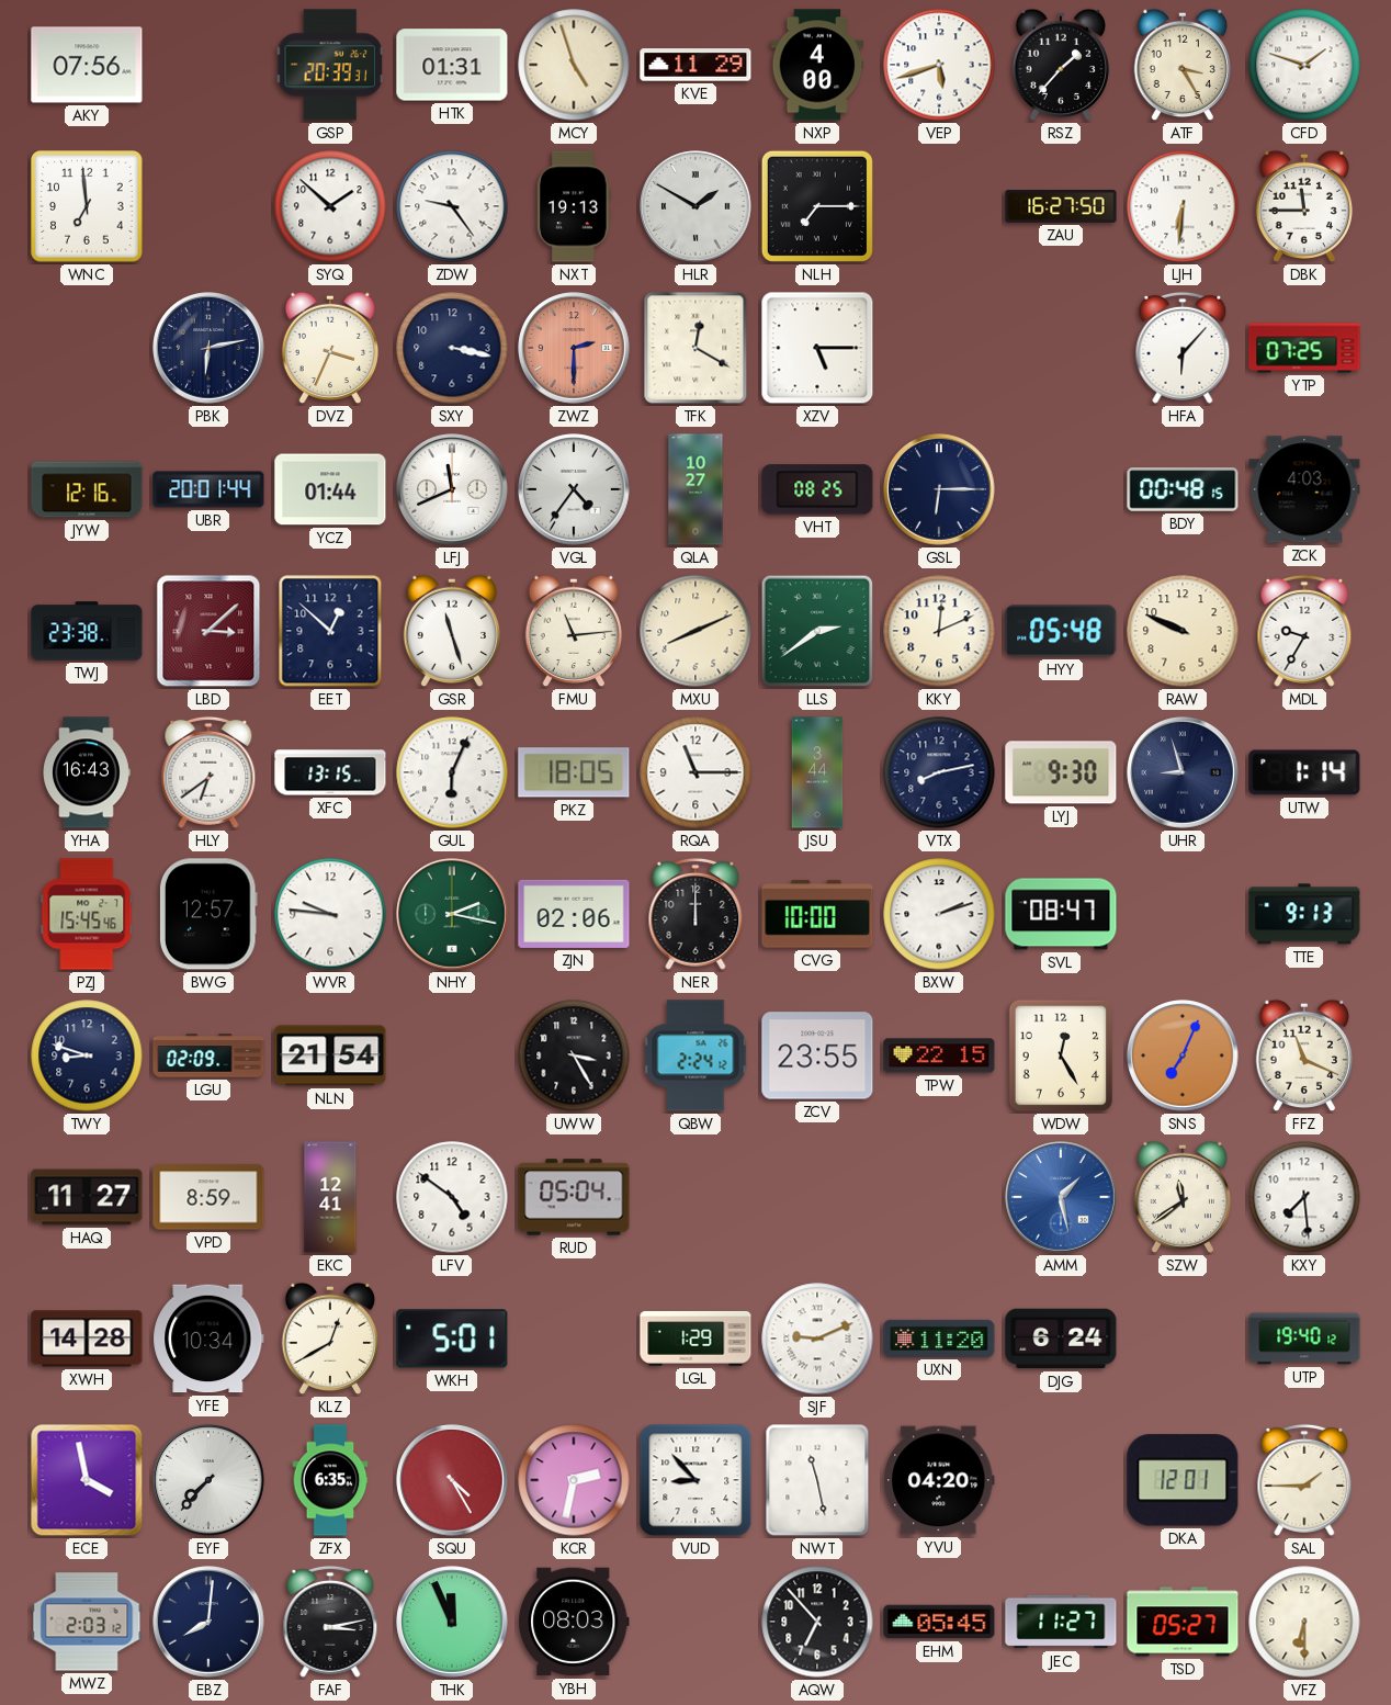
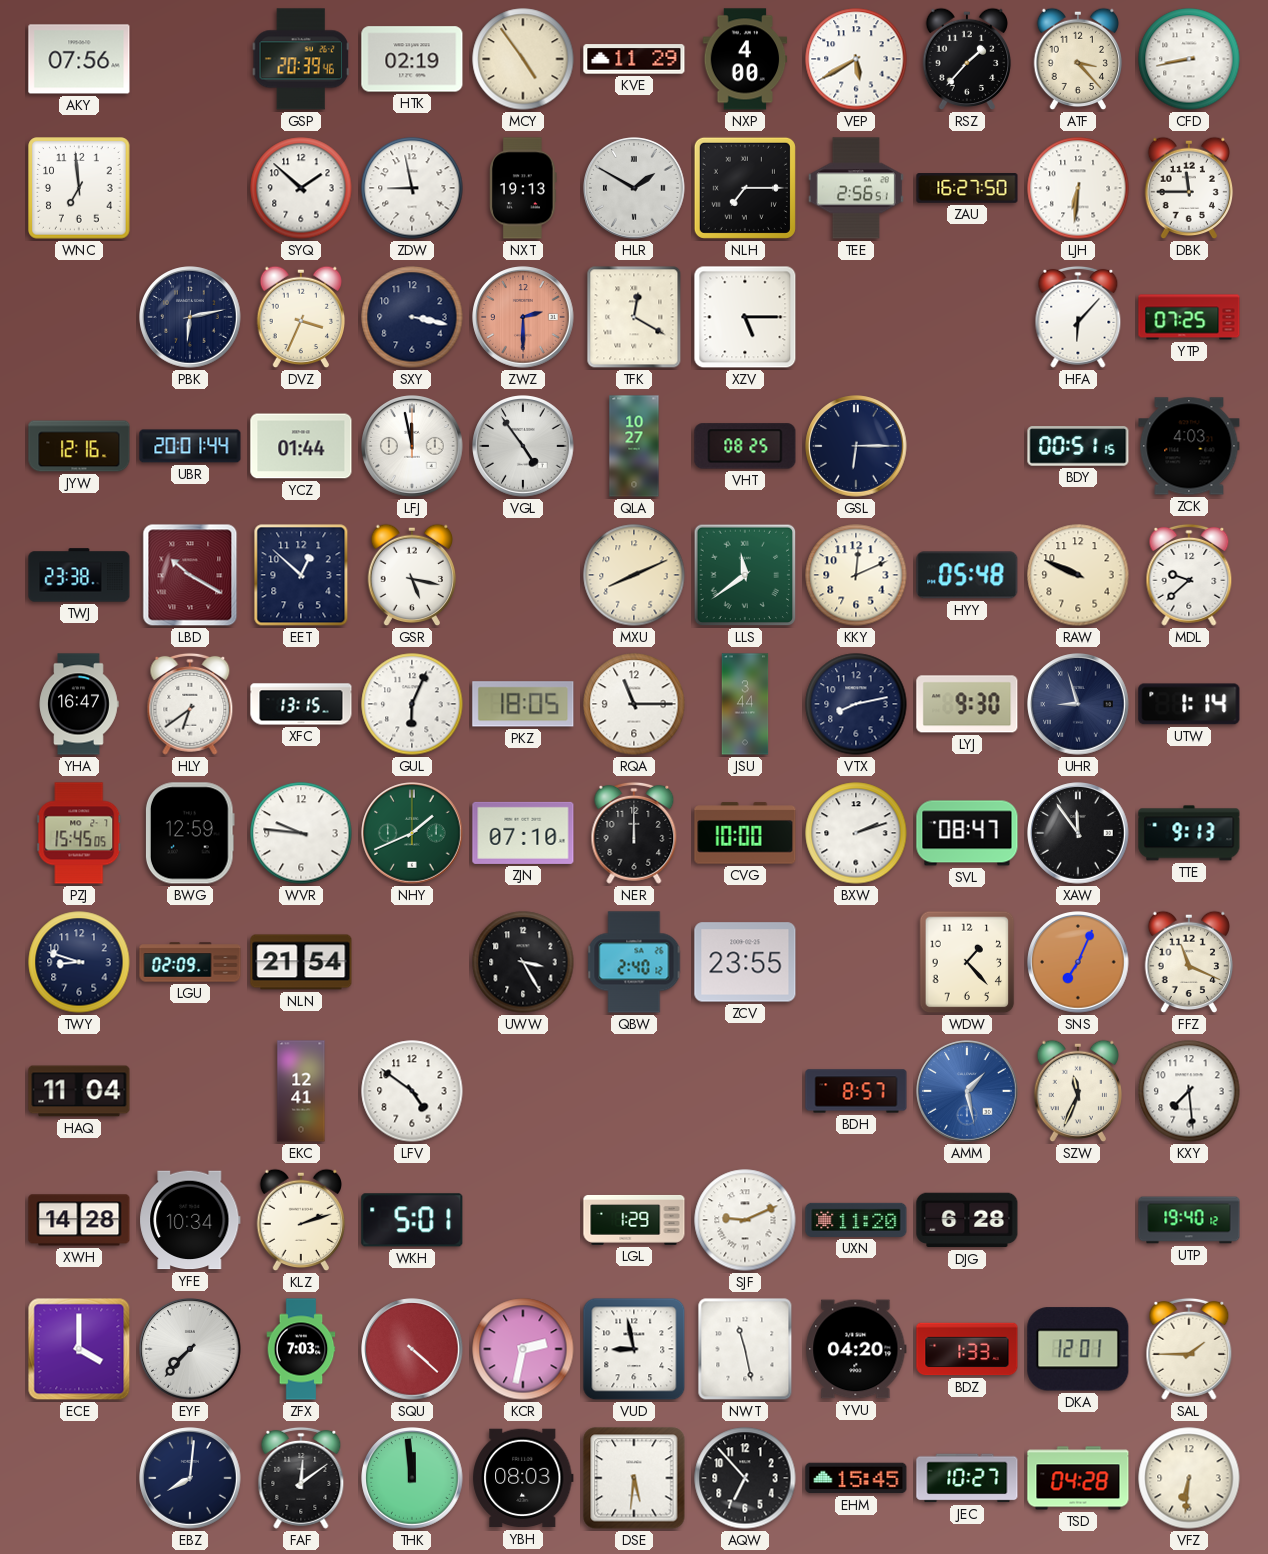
GSP: 20:39:31 -> 20:39:46
HTK: 01:31 -> 02:19
MCY: 4:57 -> 4:54
VEP: 5:42 -> 5:40
ATF: 3:25 -> 3:23
CFD: 1:48 -> 8:43
ZDW: 9:24 -> 8:58
TEE: none -> 2:56
LFJ: 11:41 -> 11:58
VGL: 4:36 -> 4:54
BDY: 00:48 -> 00:51
LBD: 3:08 -> 10:20
GSR: 11:27 -> 5:17
FMU: 11:14 -> none
LLS: 2:39 -> 11:39
MDL: 9:35 -> 9:38
YHA: 16:43 -> 16:47
PZJ: 15:45:46 -> 15:45:05
BWG: 12:57 -> 12:59
NHY: 2:17 -> 1:41
ZJN: 02:06 -> 07:10
XAW: none -> 11:54
QBW: 2:24 -> 2:40
TPW: 22:15 -> none
WDW: 12:25 -> 1:23
HAQ: 11:27 -> 11:04
VPD: 8:59 -> none
RUD: 05:04 -> none
BDH: none -> 8:57
SZW: 11:39 -> 11:34
KLZ: 12:40 -> 2:12
DJG: 6:24 -> 6:28
ECE: 3:58 -> 4:00
ZFX: 6:35 -> 7:03
SQU: 4:25 -> 4:22
VUD: 8:53 -> 8:58
BDZ: none -> 1:33
MWZ: 2:03 -> none
FAF: 3:13 -> 12:09
THK: 11:56 -> 11:59
DSE: none -> 5:31
EHM: 05:45 -> 15:45
JEC: 11:27 -> 10:27
TSD: 05:27 -> 04:28
VFZ: 6:30 -> 6:31
